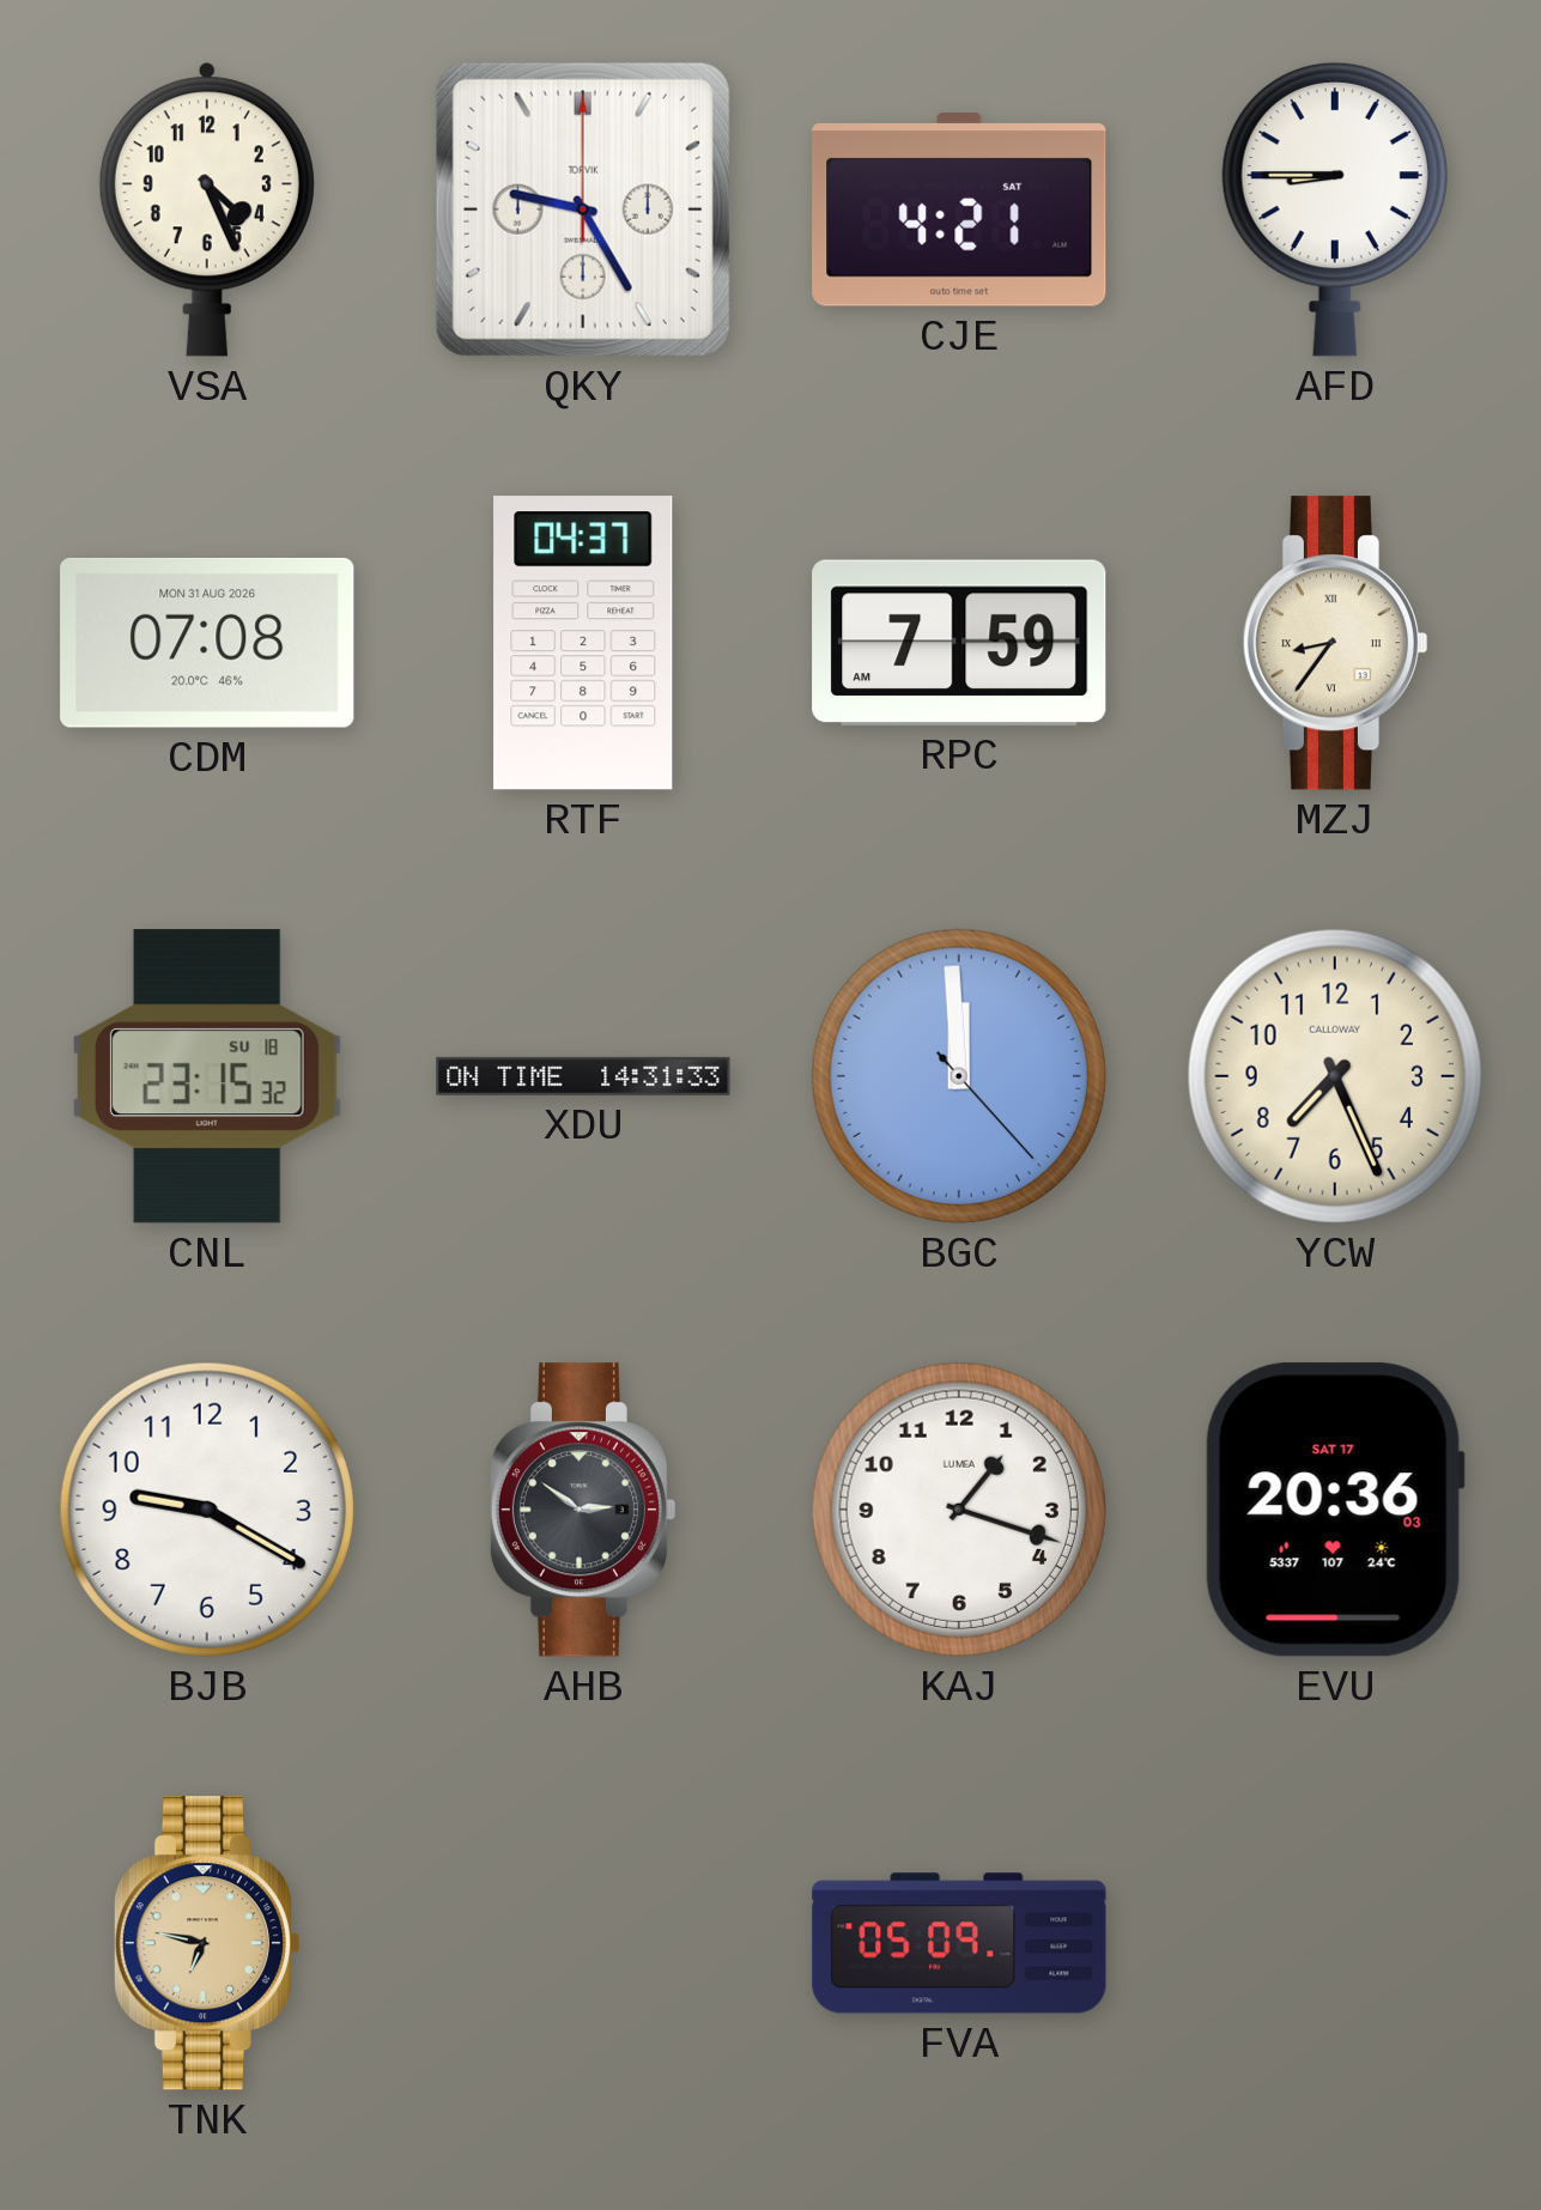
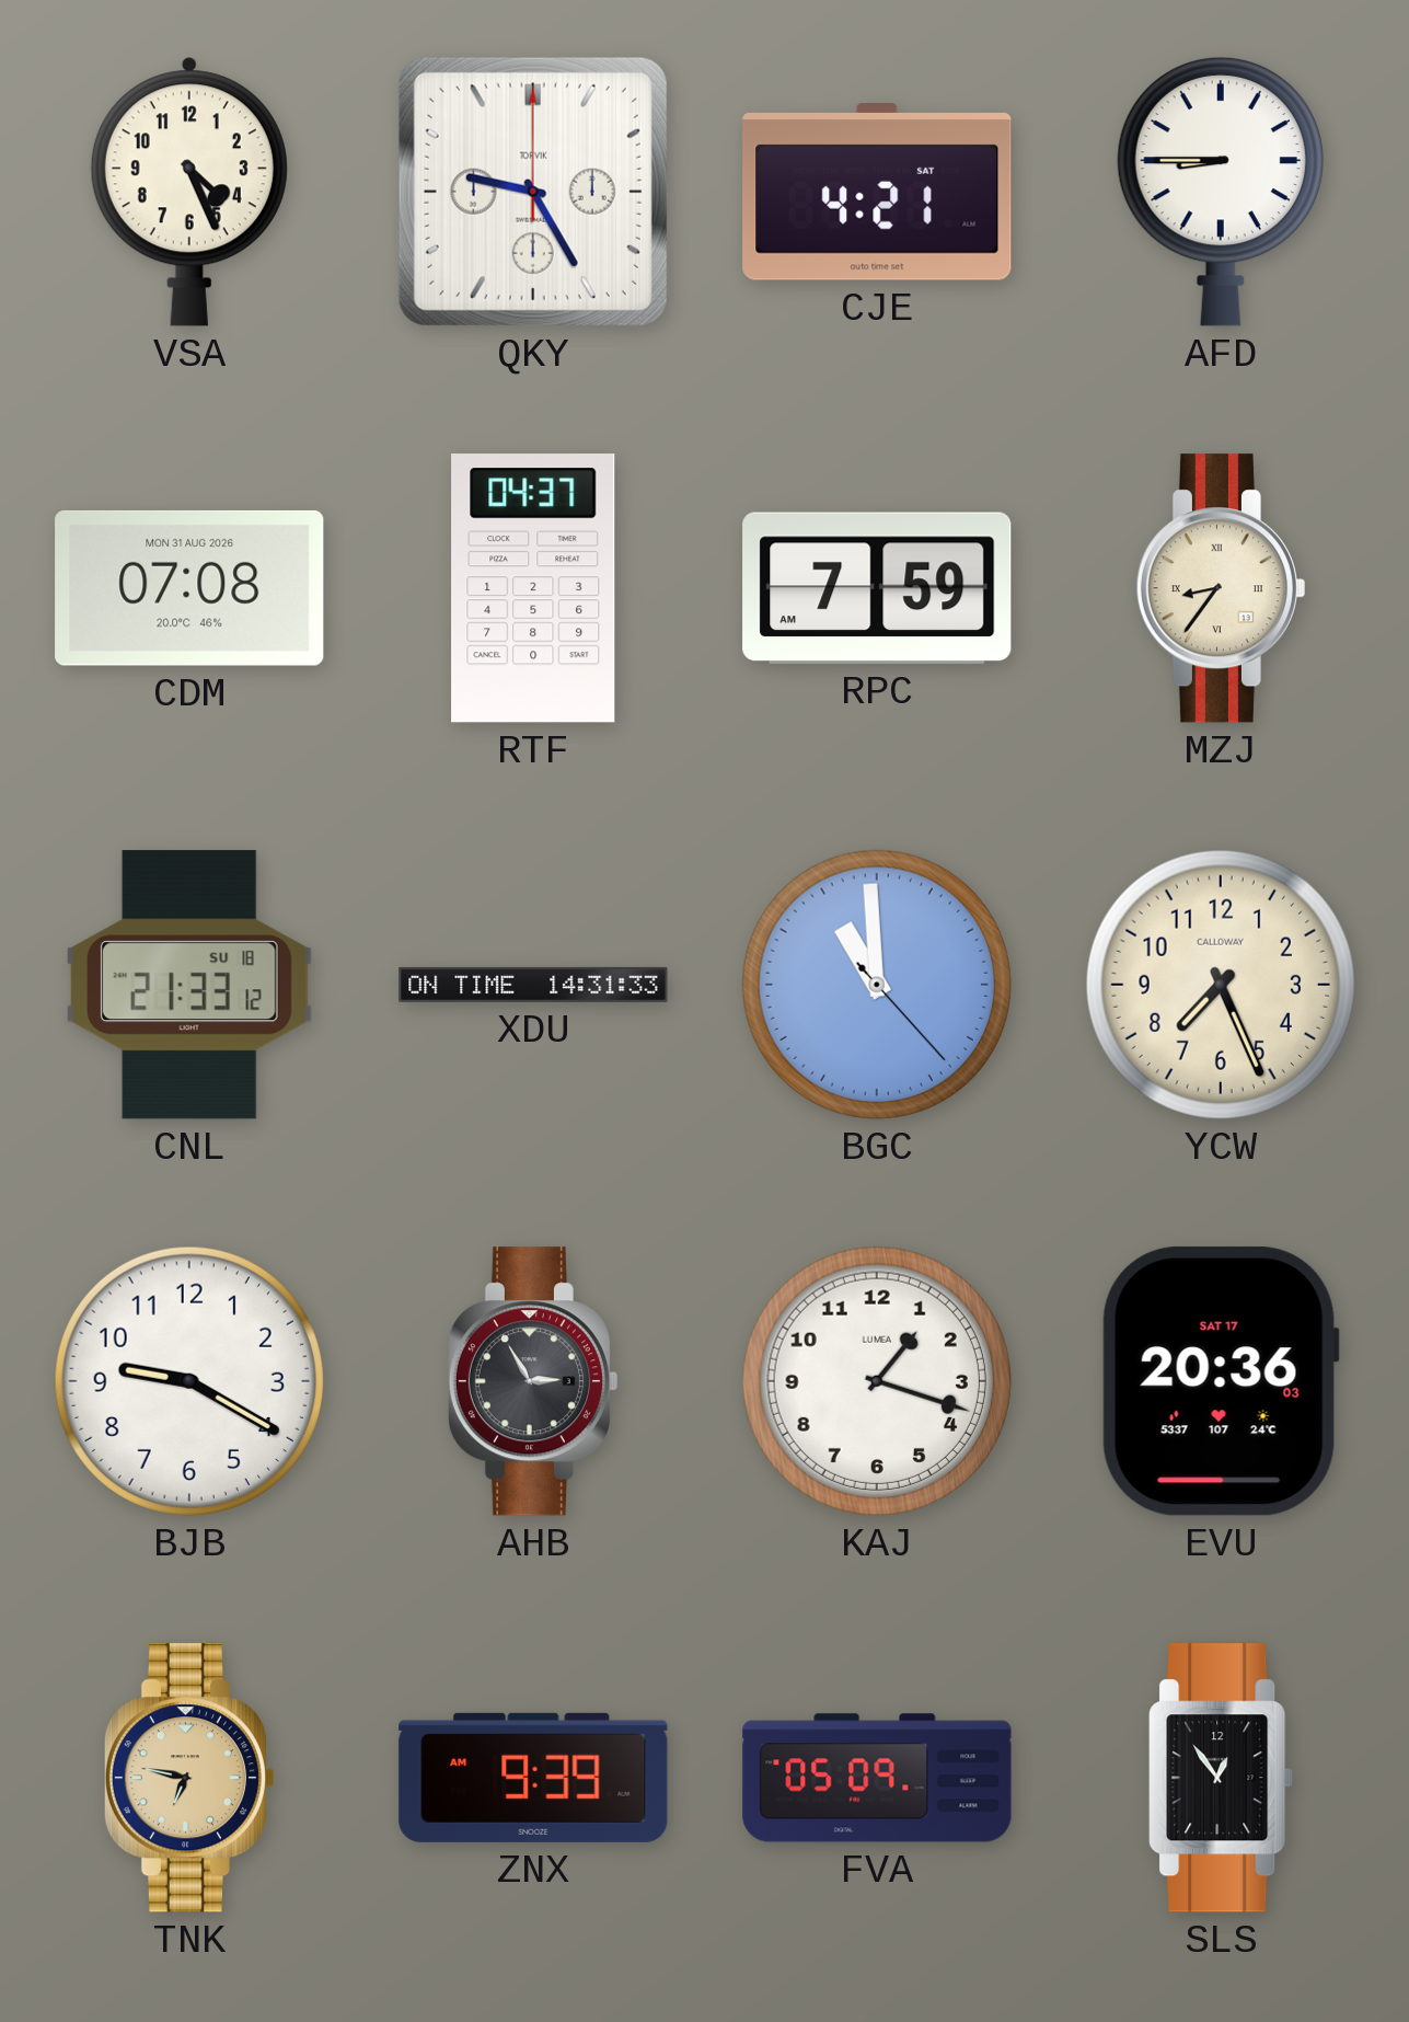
CNL: 23:15 -> 21:33
BGC: 11:59 -> 10:59
AHB: 2:51 -> 2:55
ZNX: none -> 9:39
SLS: none -> 12:54
